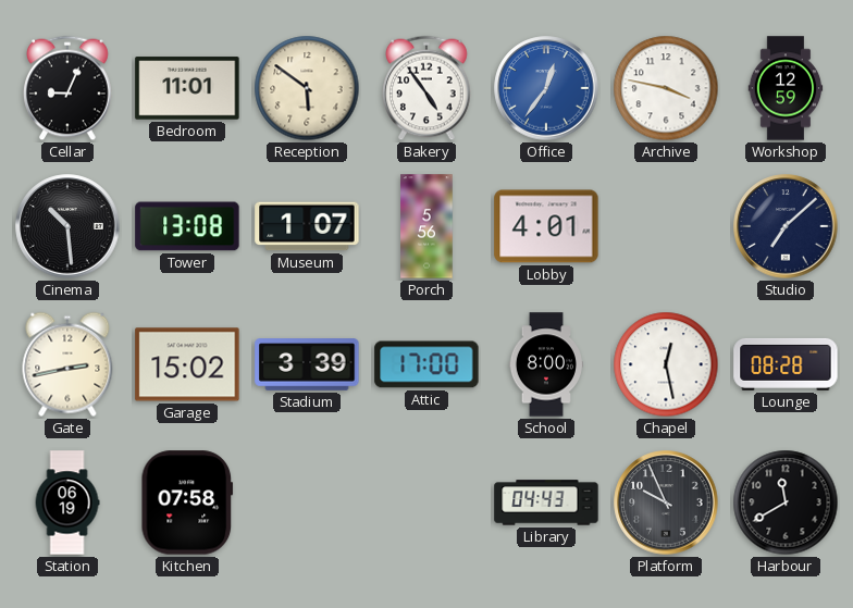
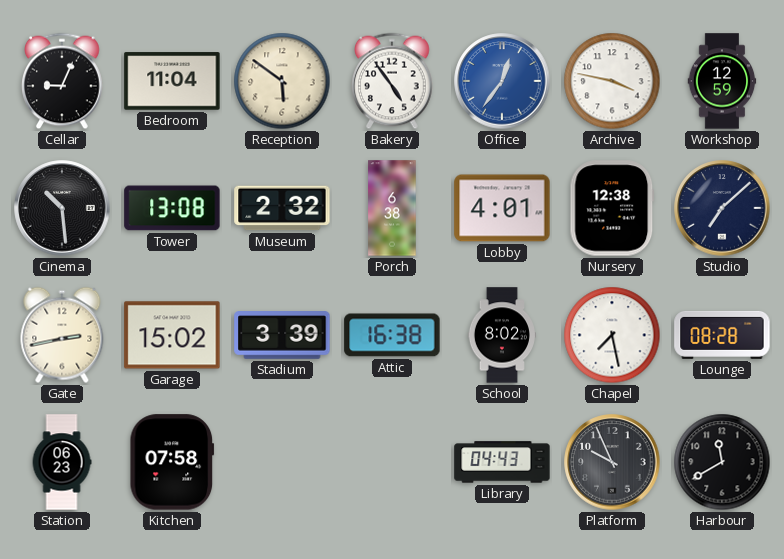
Bedroom: 11:01 -> 11:04
Museum: 1:07 -> 2:32
Porch: 5:56 -> 6:38
Nursery: none -> 12:38
Attic: 17:00 -> 16:38
School: 8:00 -> 8:02
Chapel: 12:28 -> 7:28
Station: 06:19 -> 06:23
